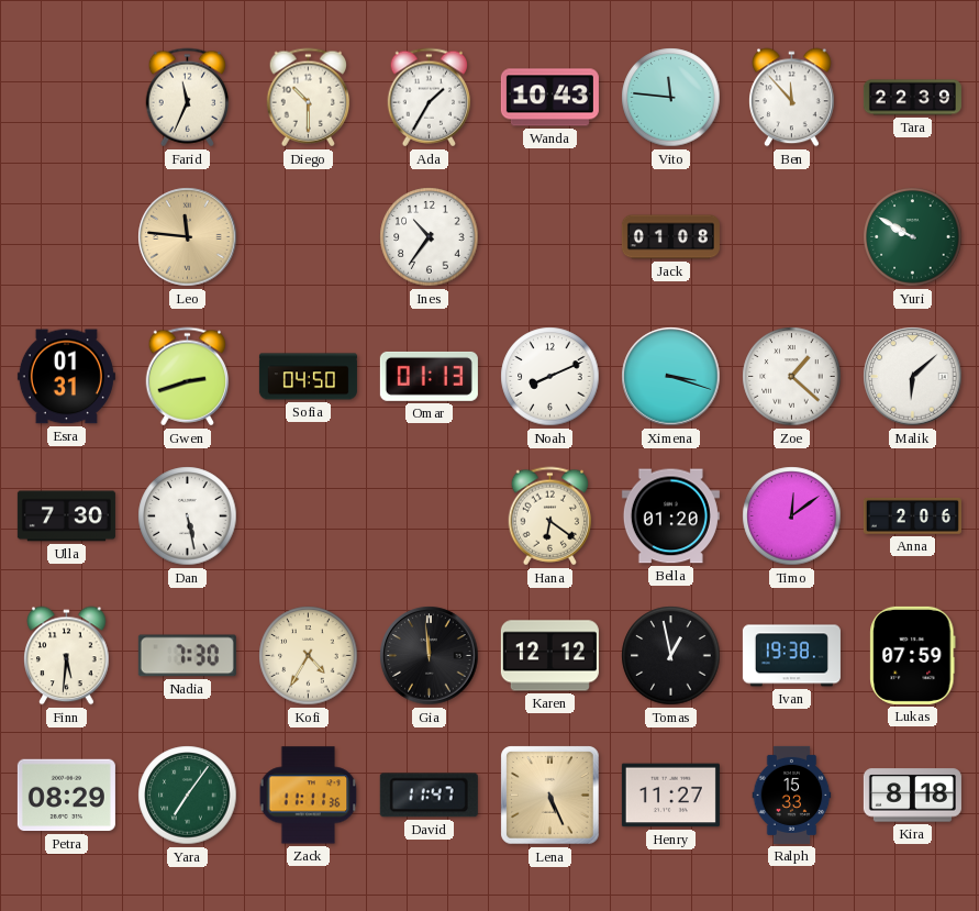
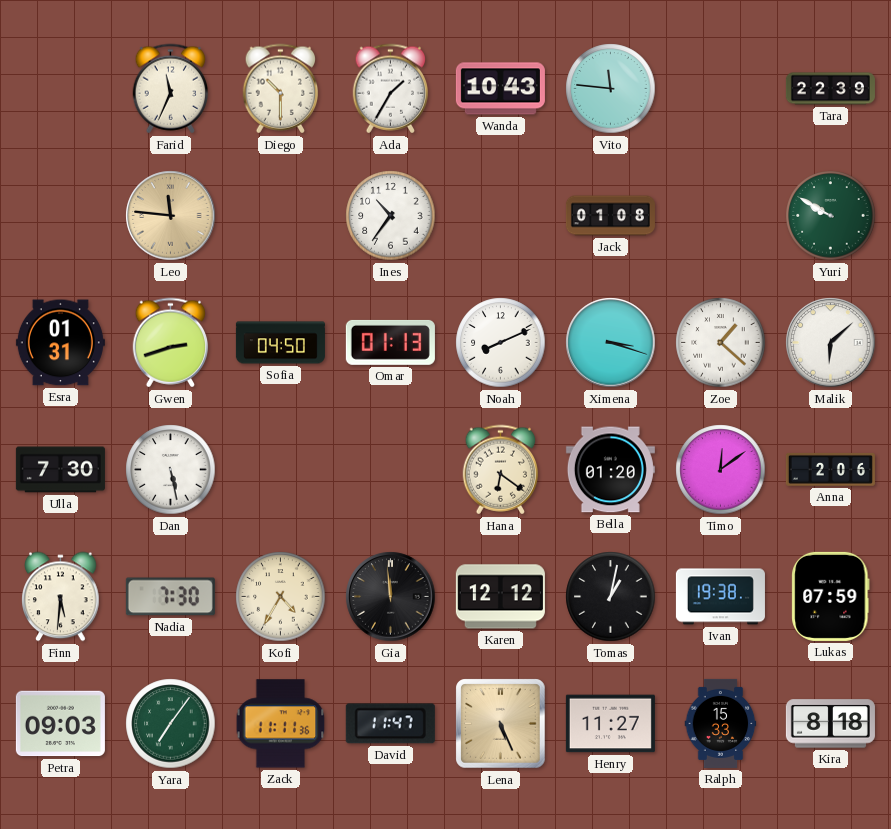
Ben: 11:53 -> none
Tomas: 12:58 -> 1:02
Petra: 08:29 -> 09:03
